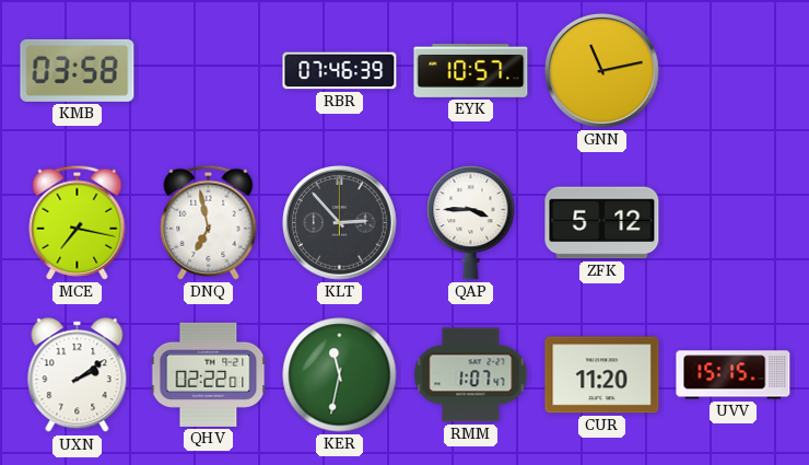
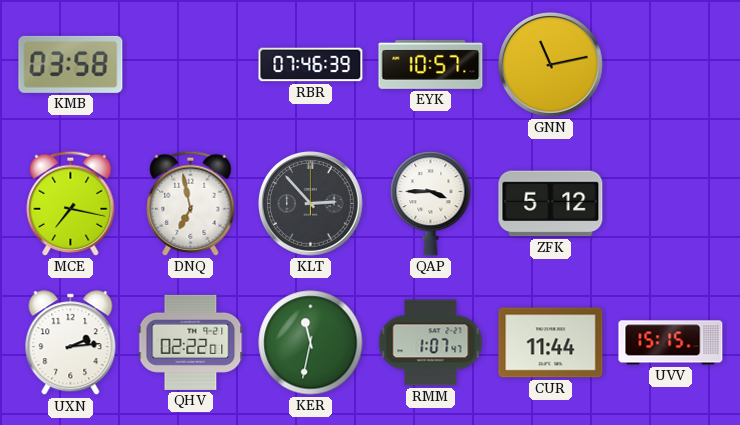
UXN: 2:09 -> 2:14
CUR: 11:20 -> 11:44
